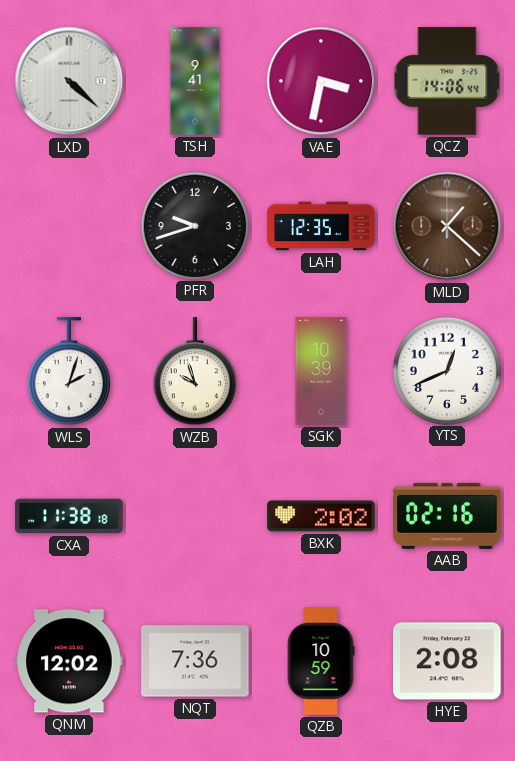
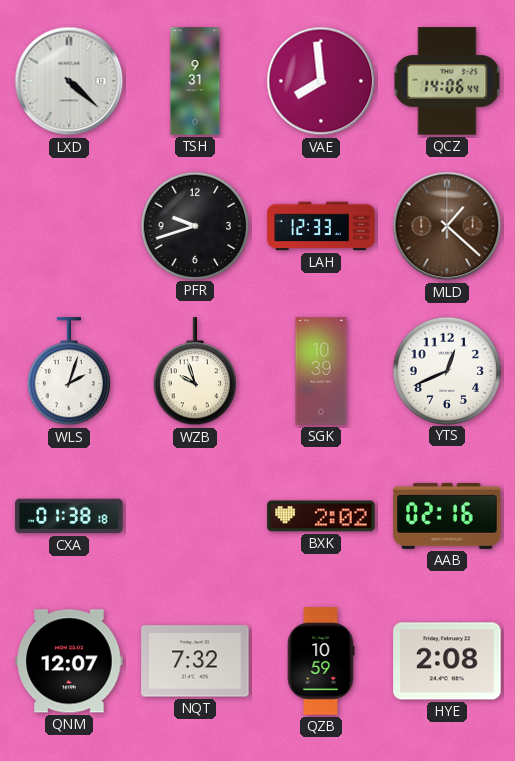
TSH: 9:41 -> 9:31
VAE: 3:32 -> 7:59
LAH: 12:35 -> 12:33
CXA: 11:38 -> 01:38
QNM: 12:02 -> 12:07
NQT: 7:36 -> 7:32
